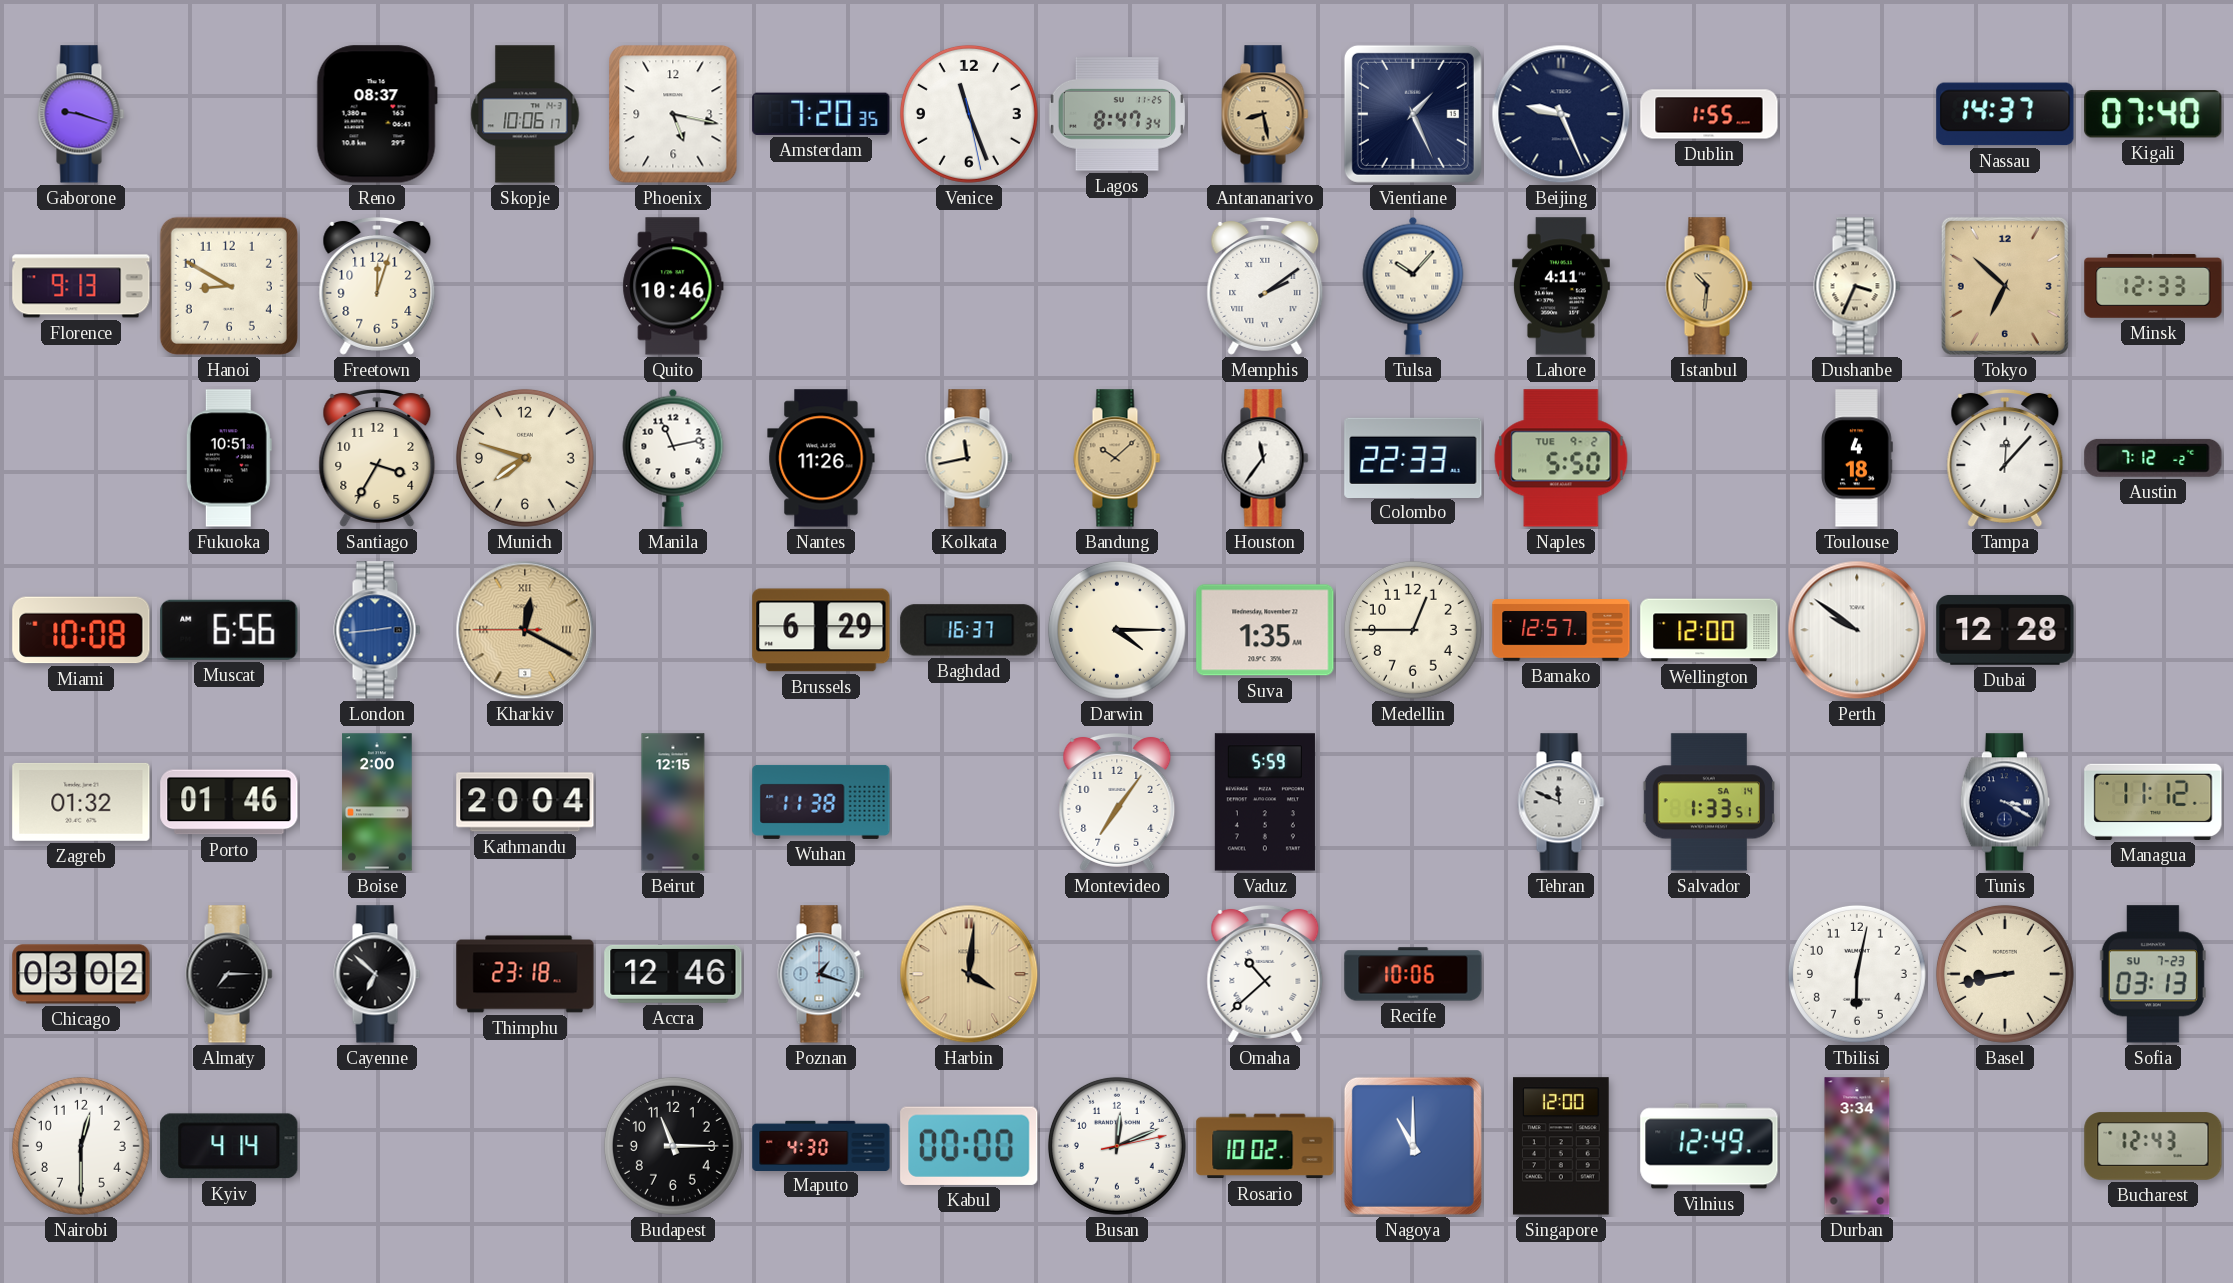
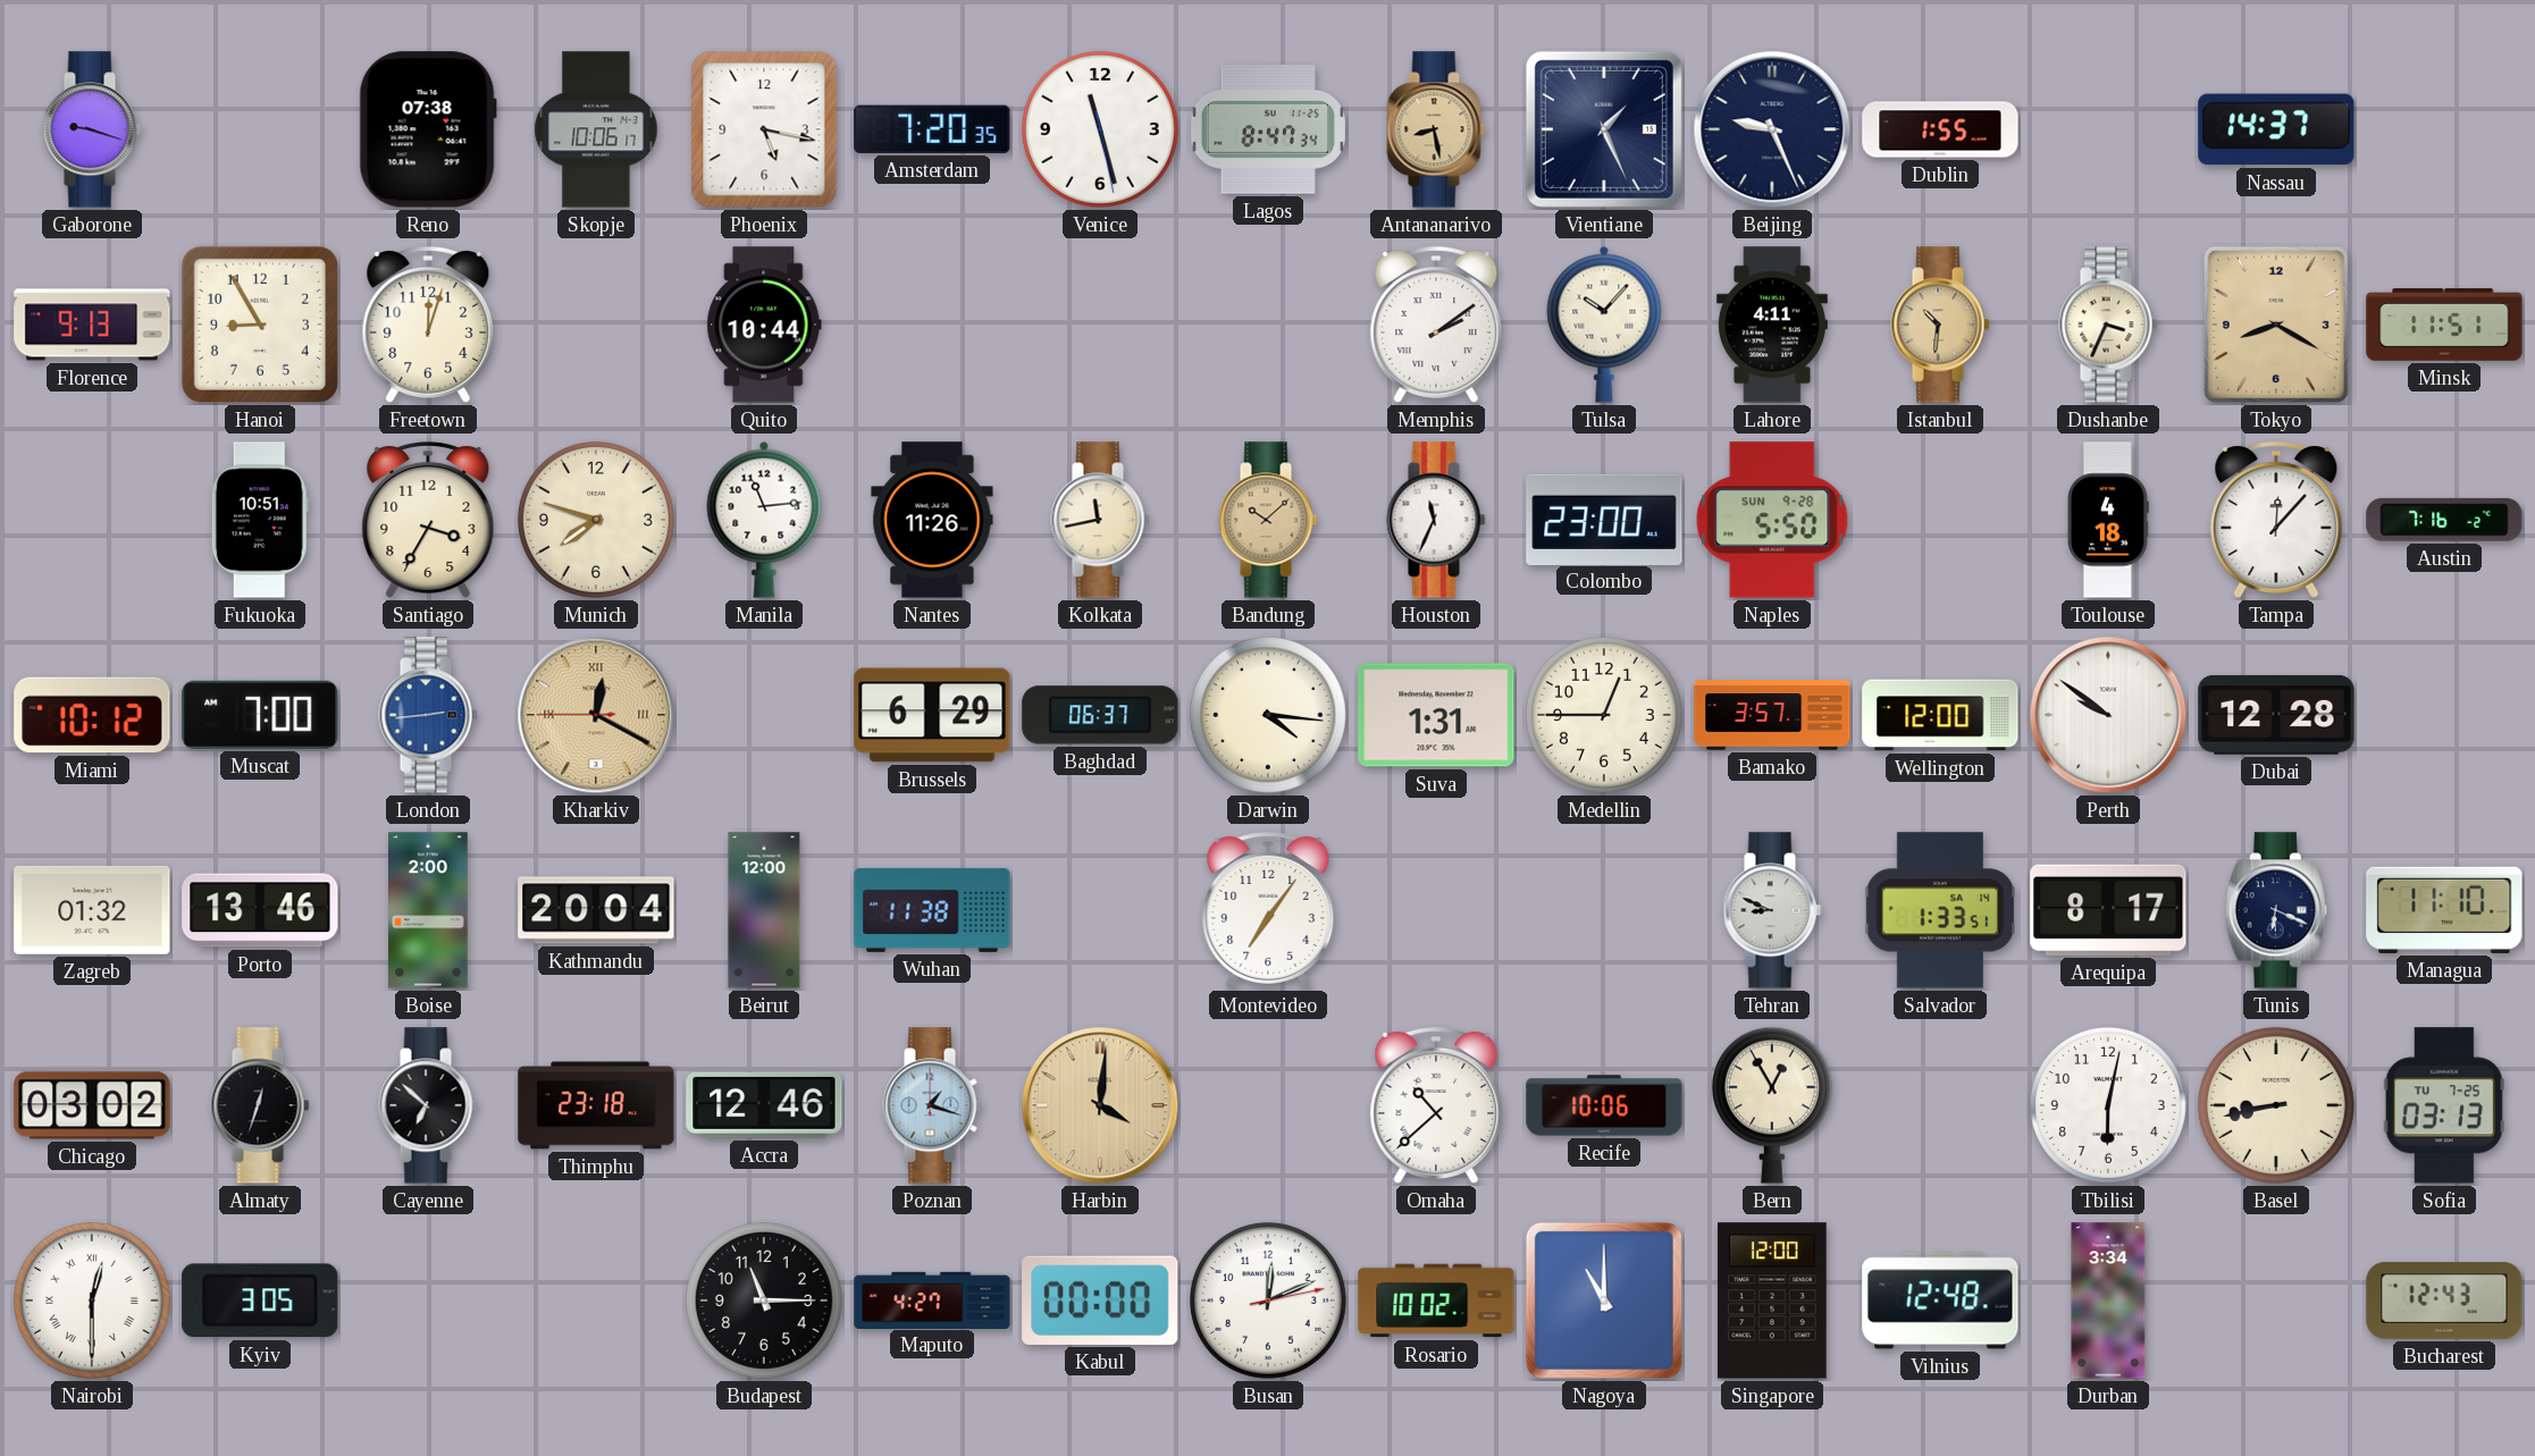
Reno: 08:37 -> 07:38
Venice: 11:26 -> 11:27
Kigali: 07:40 -> none
Hanoi: 8:50 -> 8:55
Quito: 10:46 -> 10:44
Tokyo: 6:52 -> 8:20
Minsk: 12:33 -> 11:51
Manila: 11:13 -> 11:14
Houston: 11:36 -> 11:34
Colombo: 22:33 -> 23:00
Naples date: TUE 9-2 -> SUN 9-28
Austin: 7:12 -> 7:16
Miami: 10:08 -> 10:12
Muscat: 6:56 -> 7:00
Baghdad: 16:37 -> 06:37
Darwin: 4:15 -> 4:16
Suva: 1:35 -> 1:31
Bamako: 12:57 -> 3:57
Porto: 01:46 -> 13:46
Beirut: 12:15 -> 12:00
Vaduz: 5:59 -> none
Tehran: 11:49 -> 8:49
Arequipa: none -> 8:17
Tunis: 3:20 -> 6:19
Managua: 11:12 -> 11:10
Almaty: 7:15 -> 12:33
Bern: none -> 12:55
Sofia date: SU 7-23 -> TU 7-25
Nairobi numerals: Arabic -> Roman
Kyiv: 4:14 -> 3:05
Maputo: 4:30 -> 4:27
Vilnius: 12:49 -> 12:48
